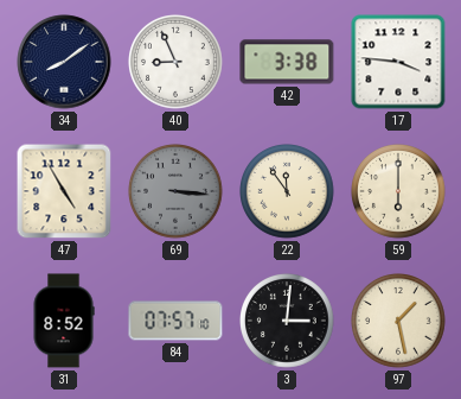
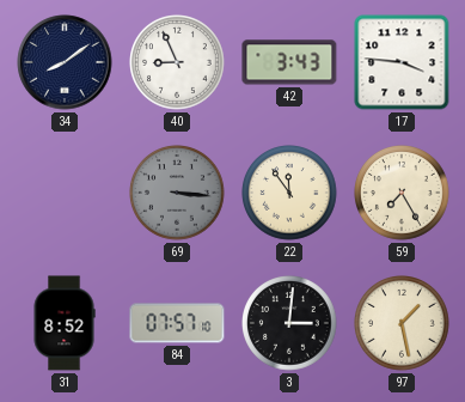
42: 3:38 -> 3:43
47: 4:55 -> none
59: 6:00 -> 7:25
